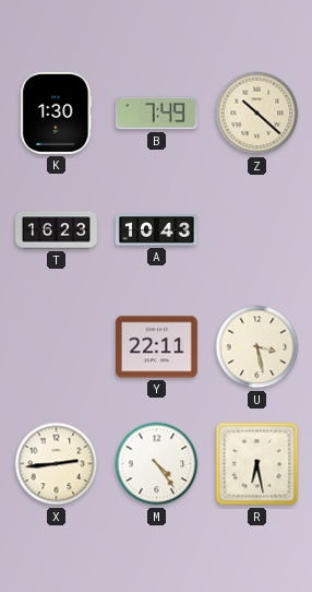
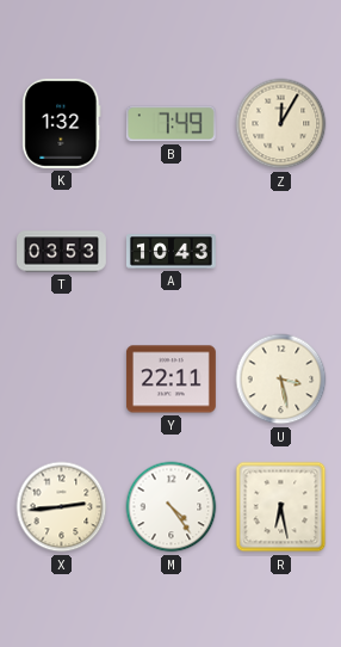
K: 1:30 -> 1:32
Z: 10:22 -> 12:05
T: 16:23 -> 03:53
